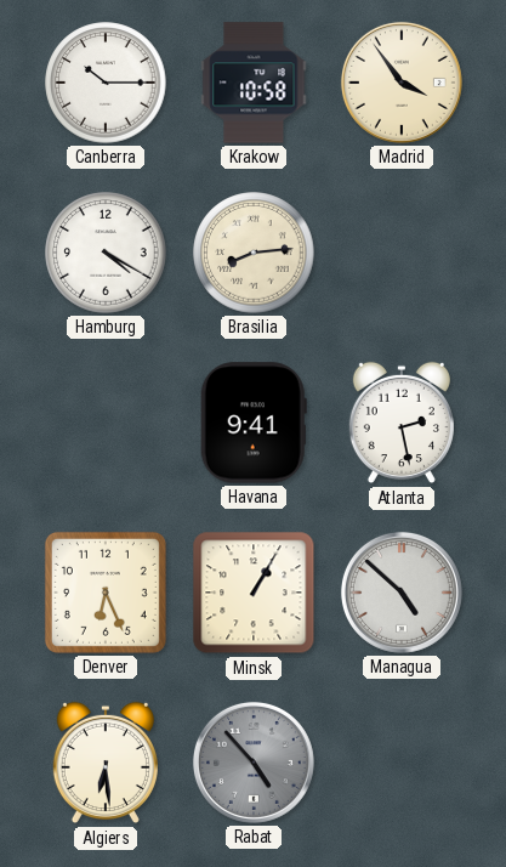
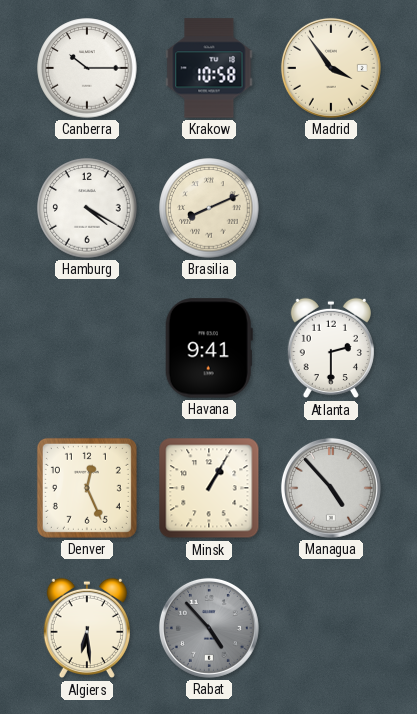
Brasilia: 8:14 -> 8:11
Atlanta: 2:28 -> 2:30
Denver: 6:26 -> 12:26
Managua: 4:52 -> 4:53
